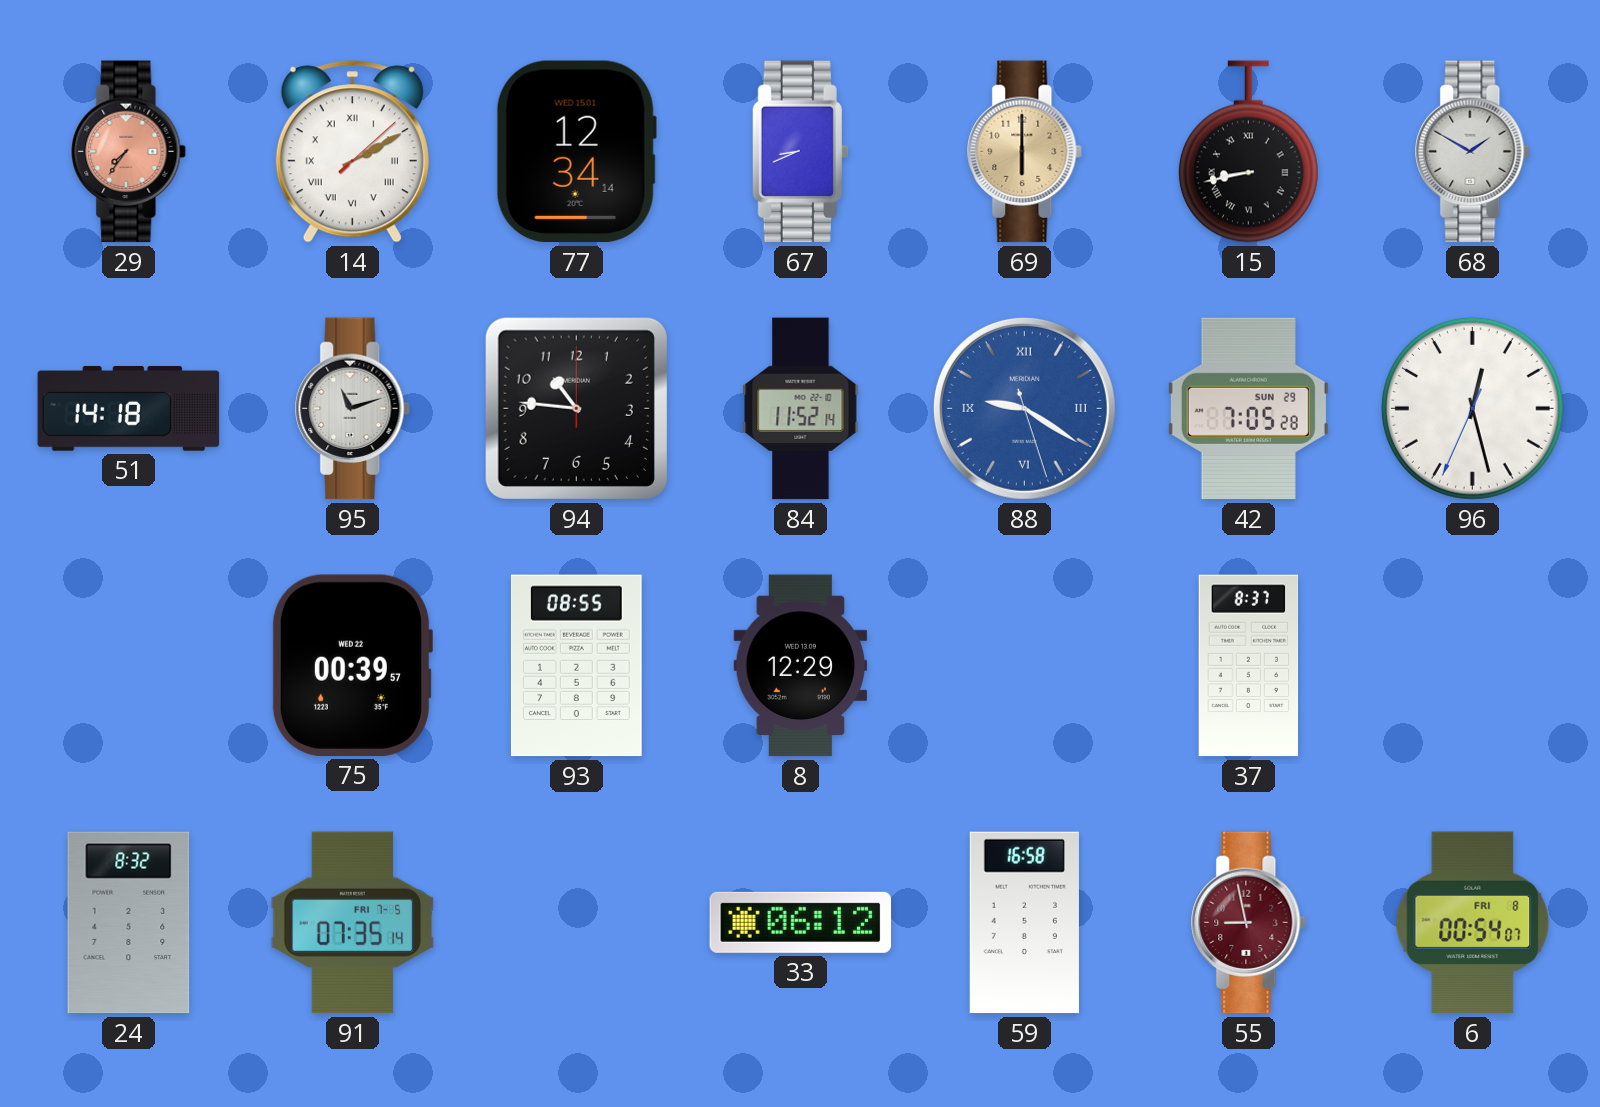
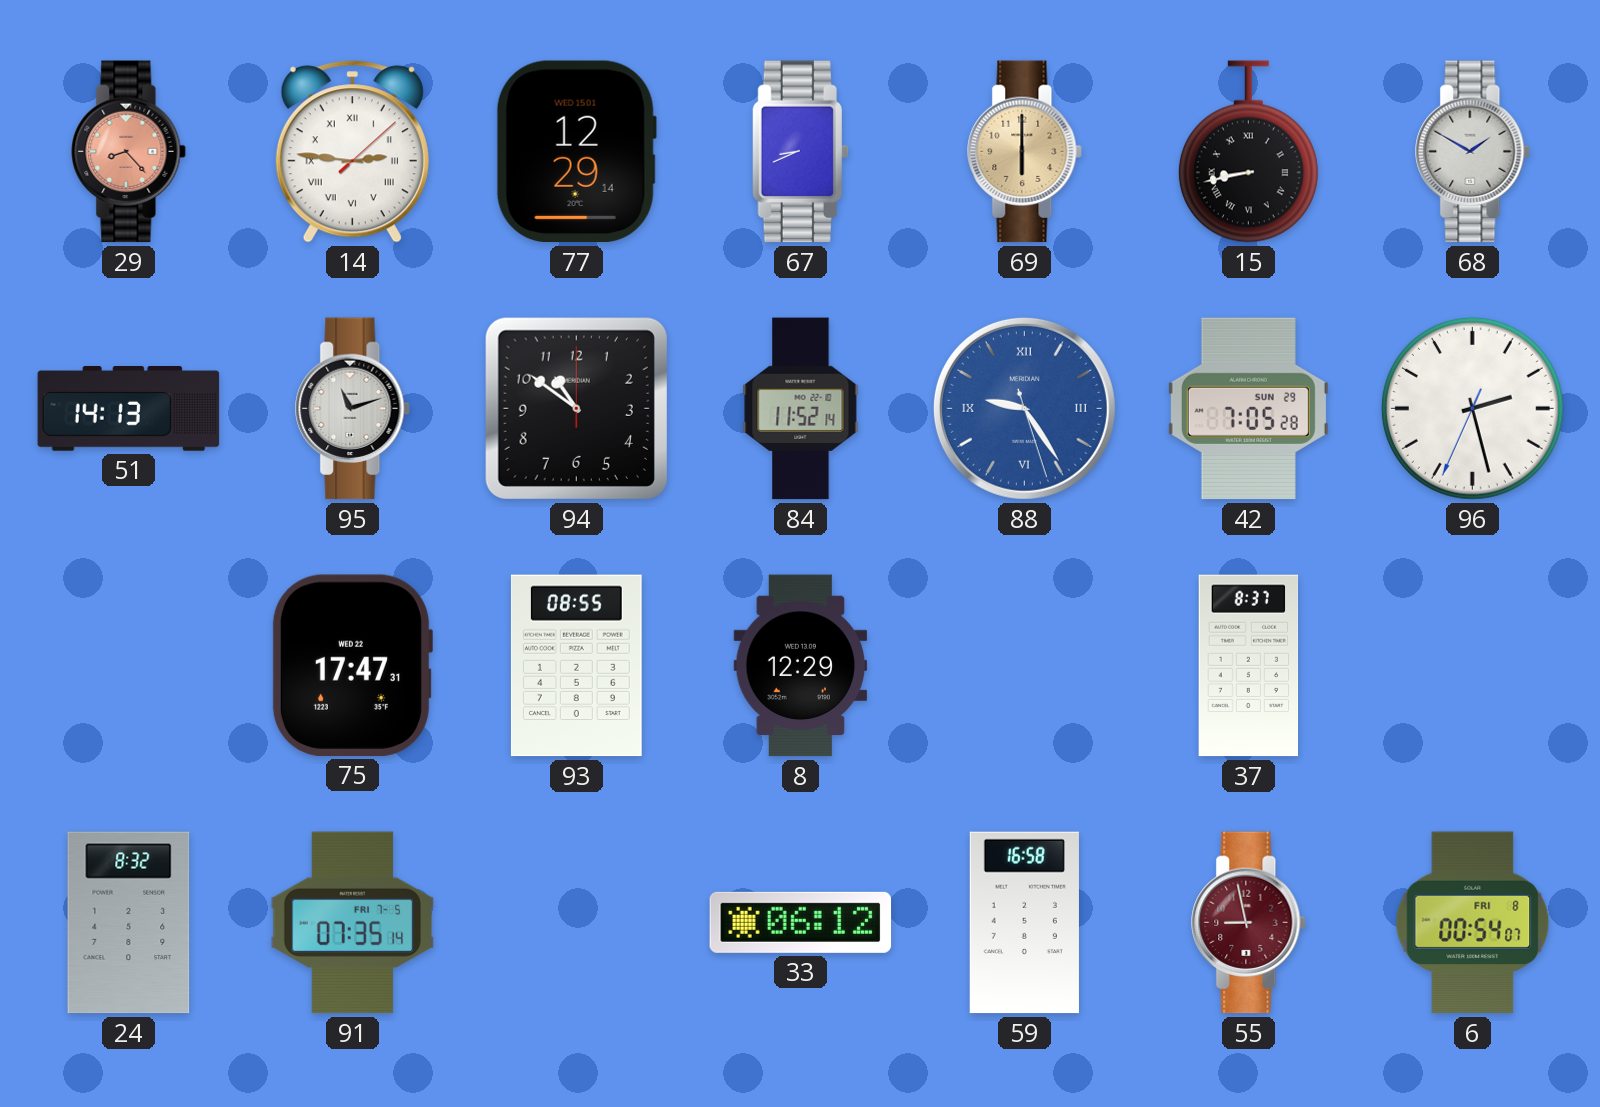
29: 7:36 -> 8:23
14: 2:10 -> 2:46
77: 12:34 -> 12:29
51: 14:18 -> 14:13
94: 10:46 -> 10:51
88: 9:20 -> 9:24
96: 12:27 -> 2:27
75: 00:39 -> 17:47
